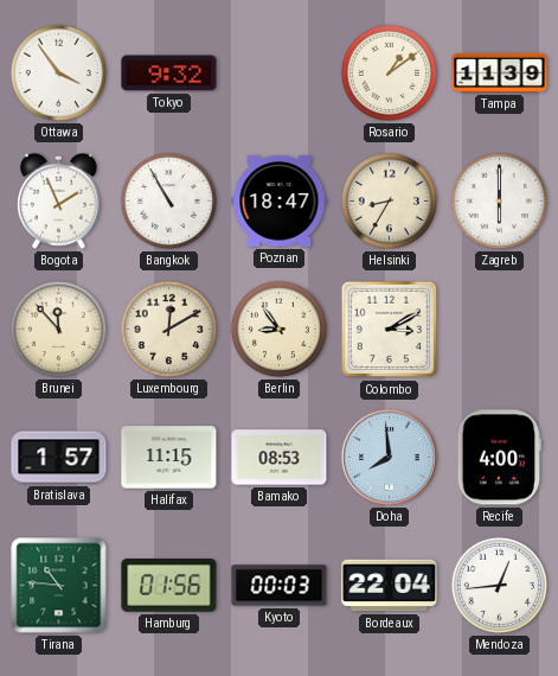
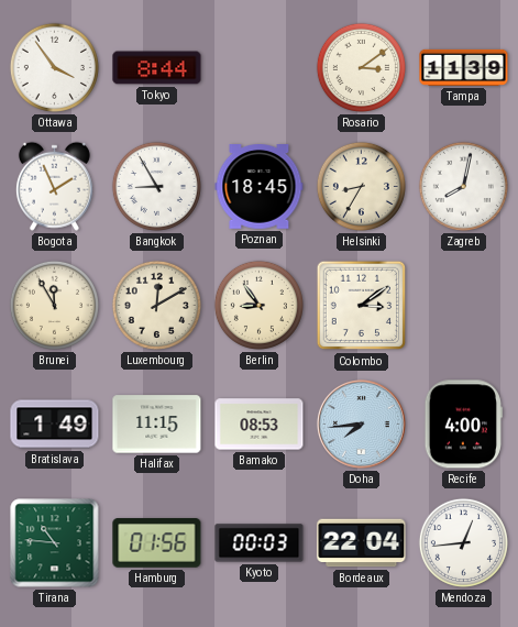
Tokyo: 9:32 -> 8:44
Rosario: 1:09 -> 3:09
Bangkok: 10:55 -> 8:55
Poznan: 18:47 -> 18:45
Zagreb: 6:00 -> 8:02
Brunei: 11:53 -> 11:55
Colombo: 3:10 -> 3:09
Bratislava: 1:57 -> 1:49
Doha: 7:59 -> 7:44
